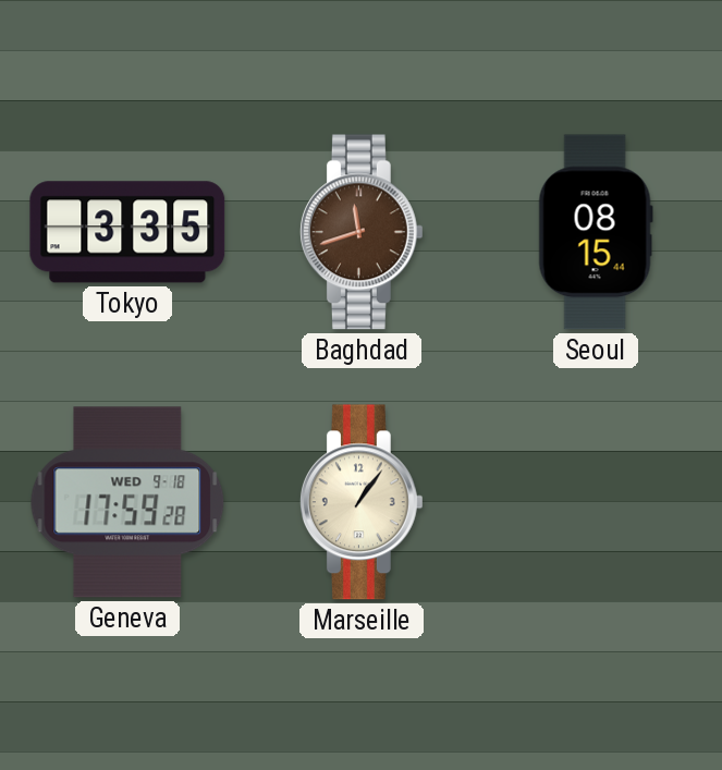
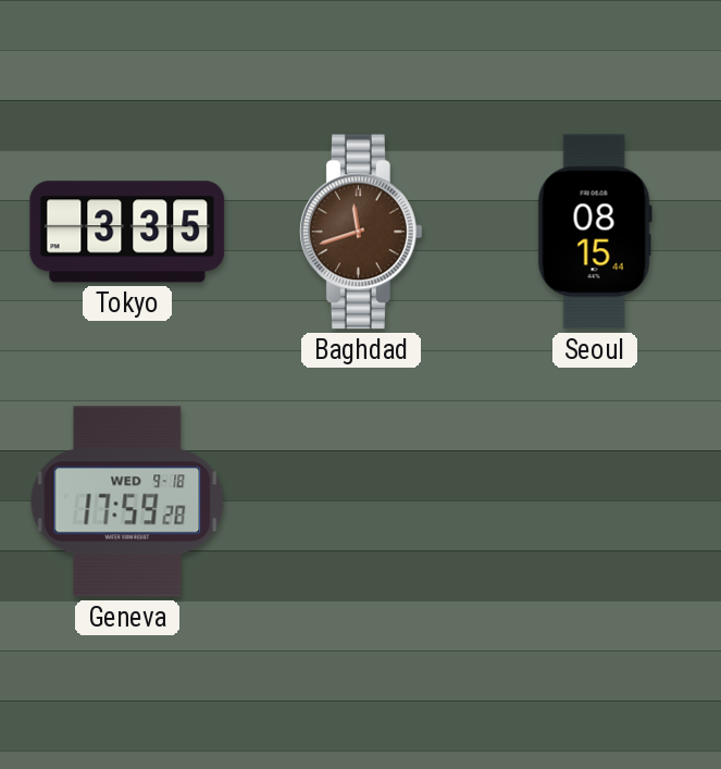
Marseille: 1:06 -> none
